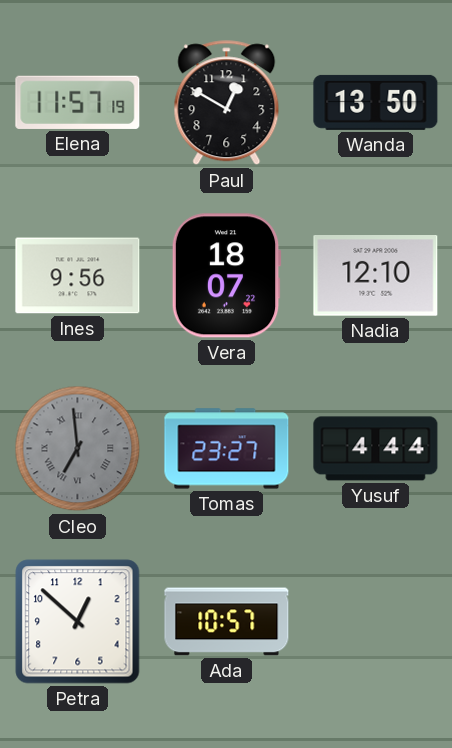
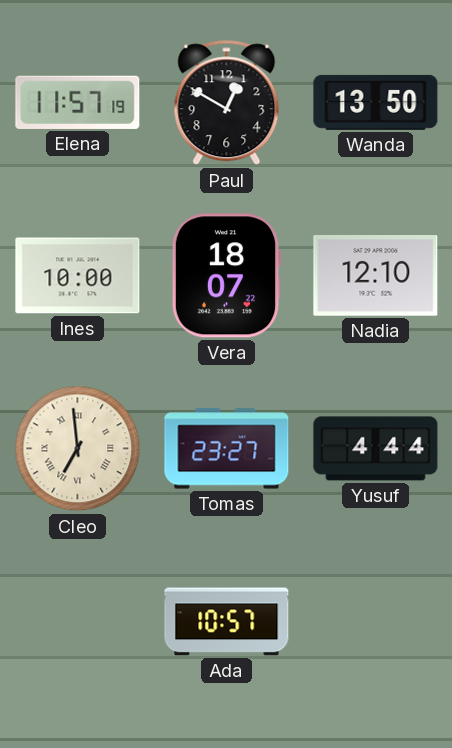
Ines: 9:56 -> 10:00
Cleo dial: grey -> cream
Petra: 12:52 -> none
